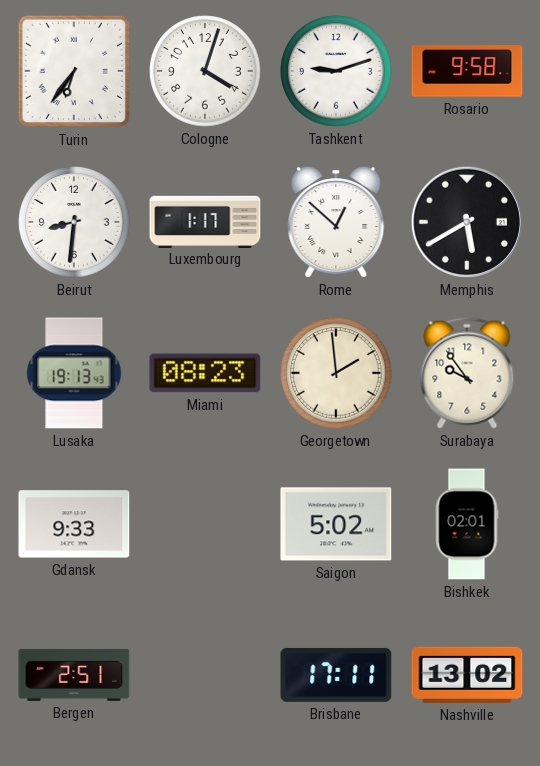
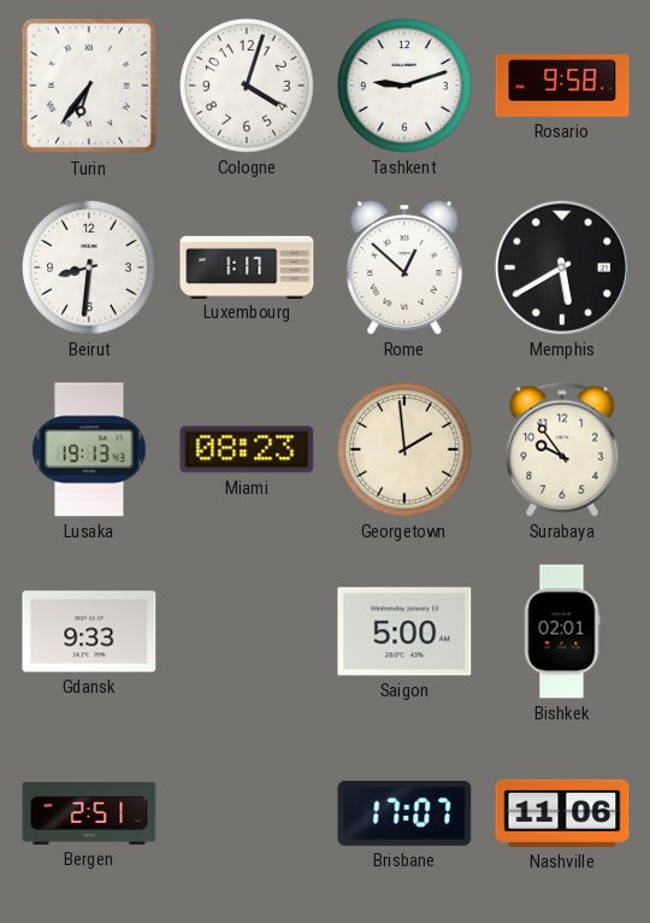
Saigon: 5:02 -> 5:00
Brisbane: 17:11 -> 17:07
Nashville: 13:02 -> 11:06
